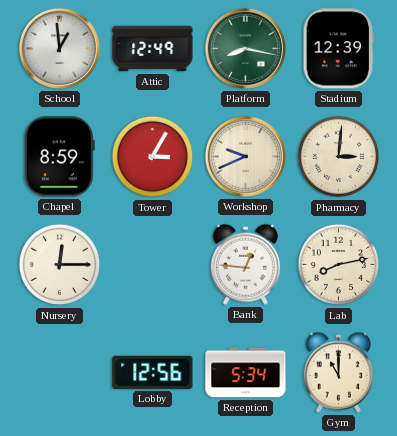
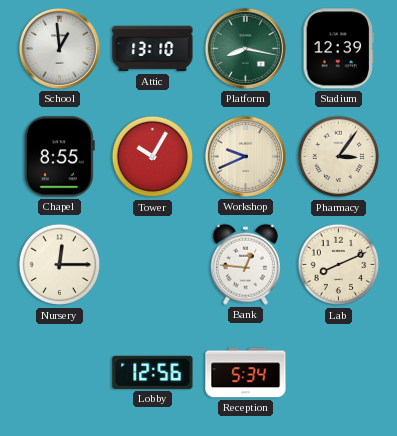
Attic: 12:49 -> 13:10
Chapel: 8:59 -> 8:55
Tower: 3:05 -> 10:05
Pharmacy: 3:01 -> 3:06
Lab: 8:13 -> 8:11
Gym: 11:00 -> none
